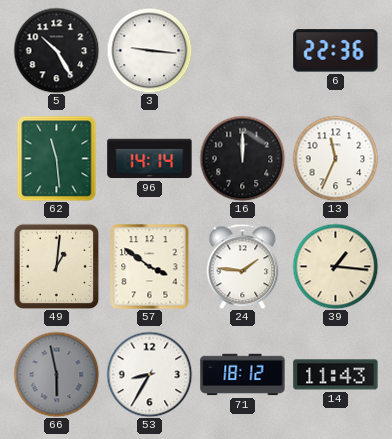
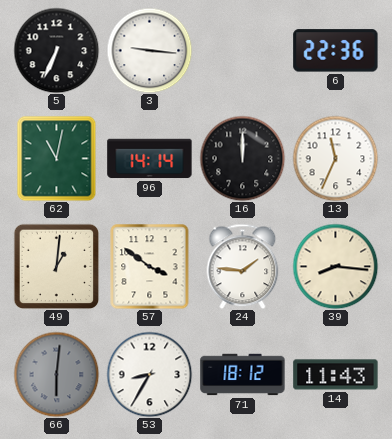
5: 10:25 -> 6:34
62: 11:29 -> 11:02
39: 1:16 -> 8:16
66: 5:58 -> 6:01
